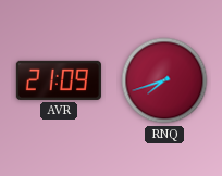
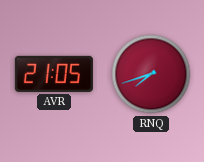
AVR: 21:09 -> 21:05
